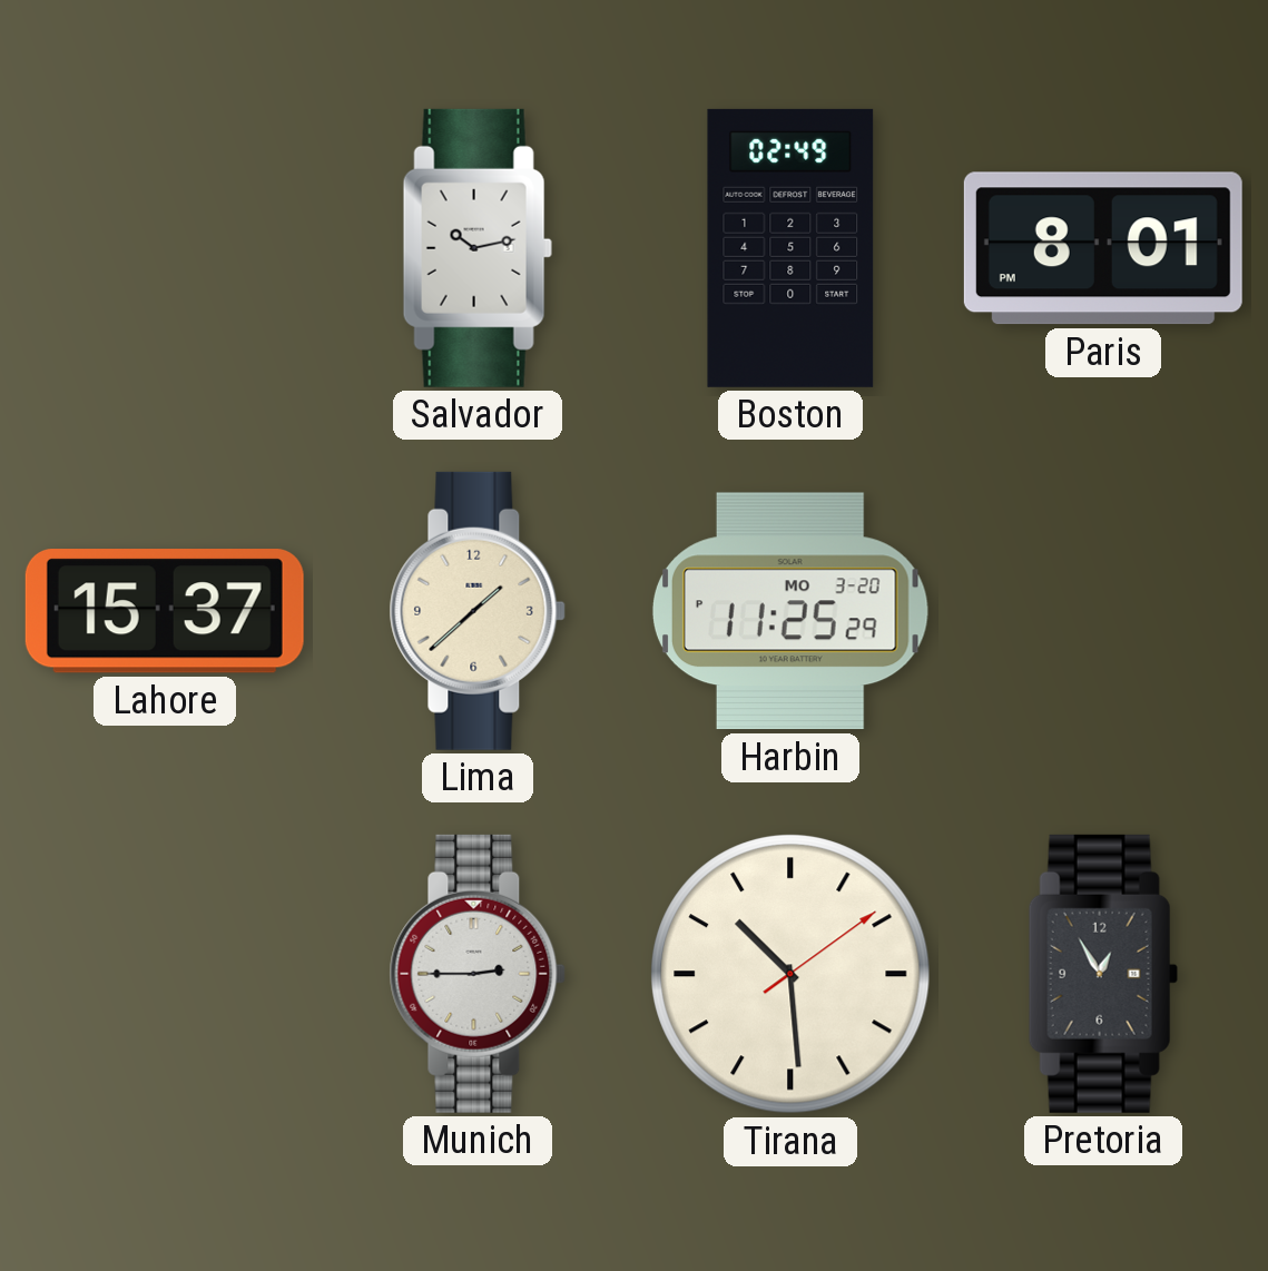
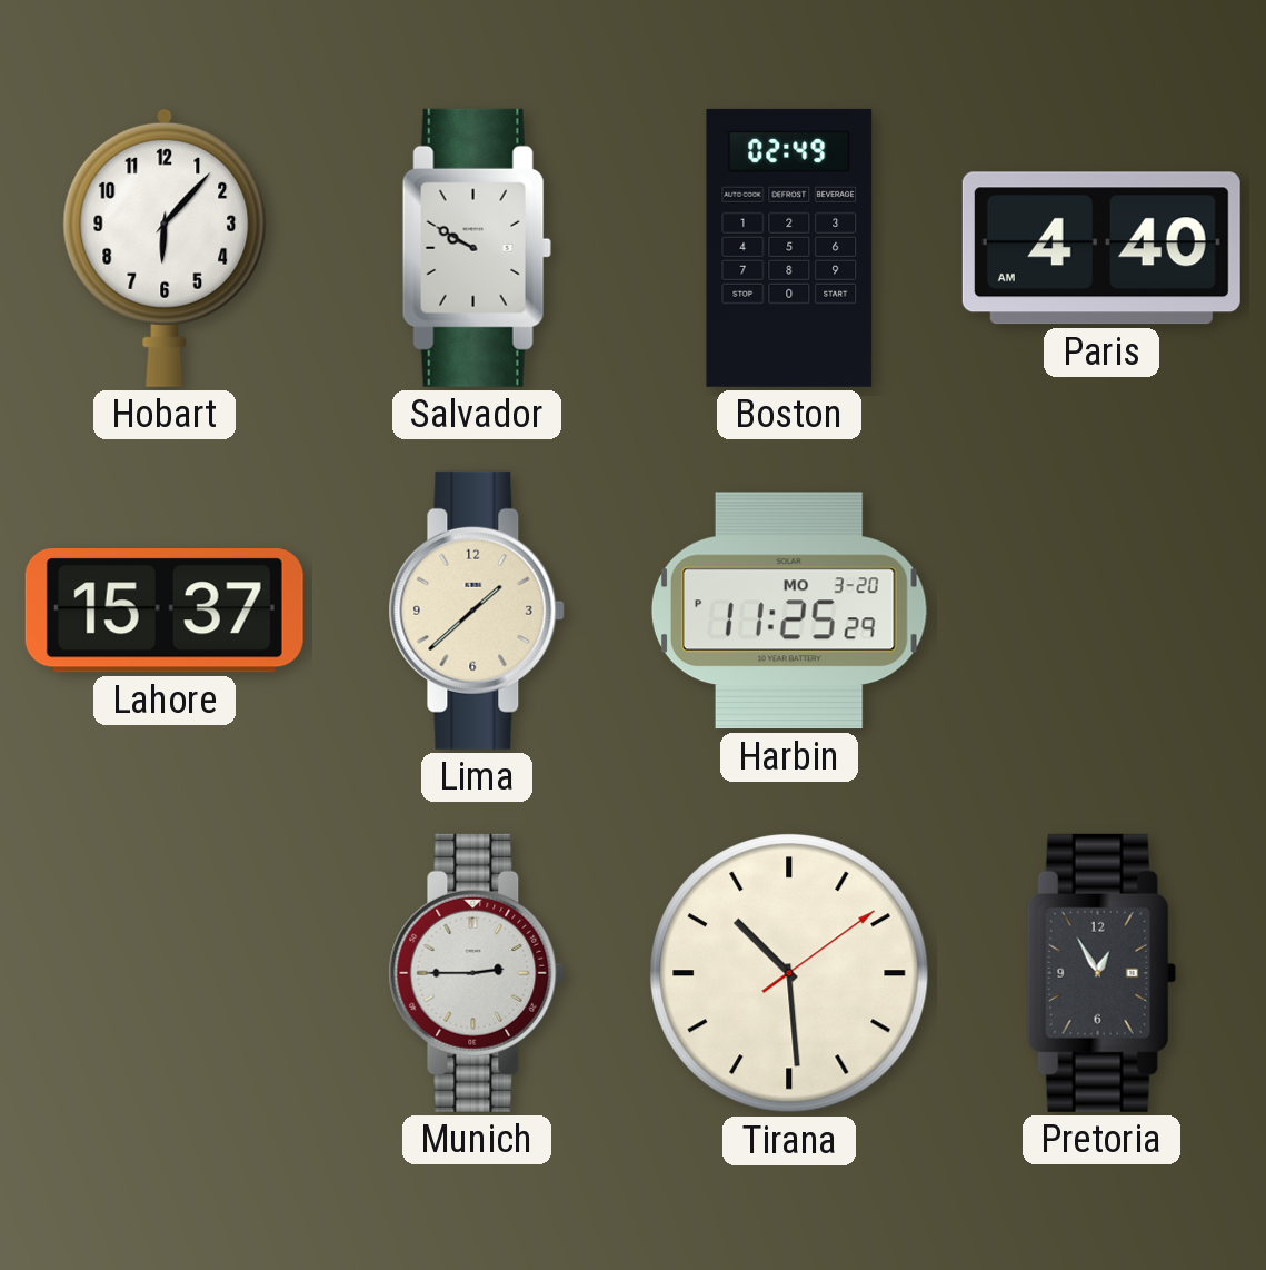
Hobart: none -> 6:07
Salvador: 10:13 -> 9:50
Paris: 8:01 -> 4:40
